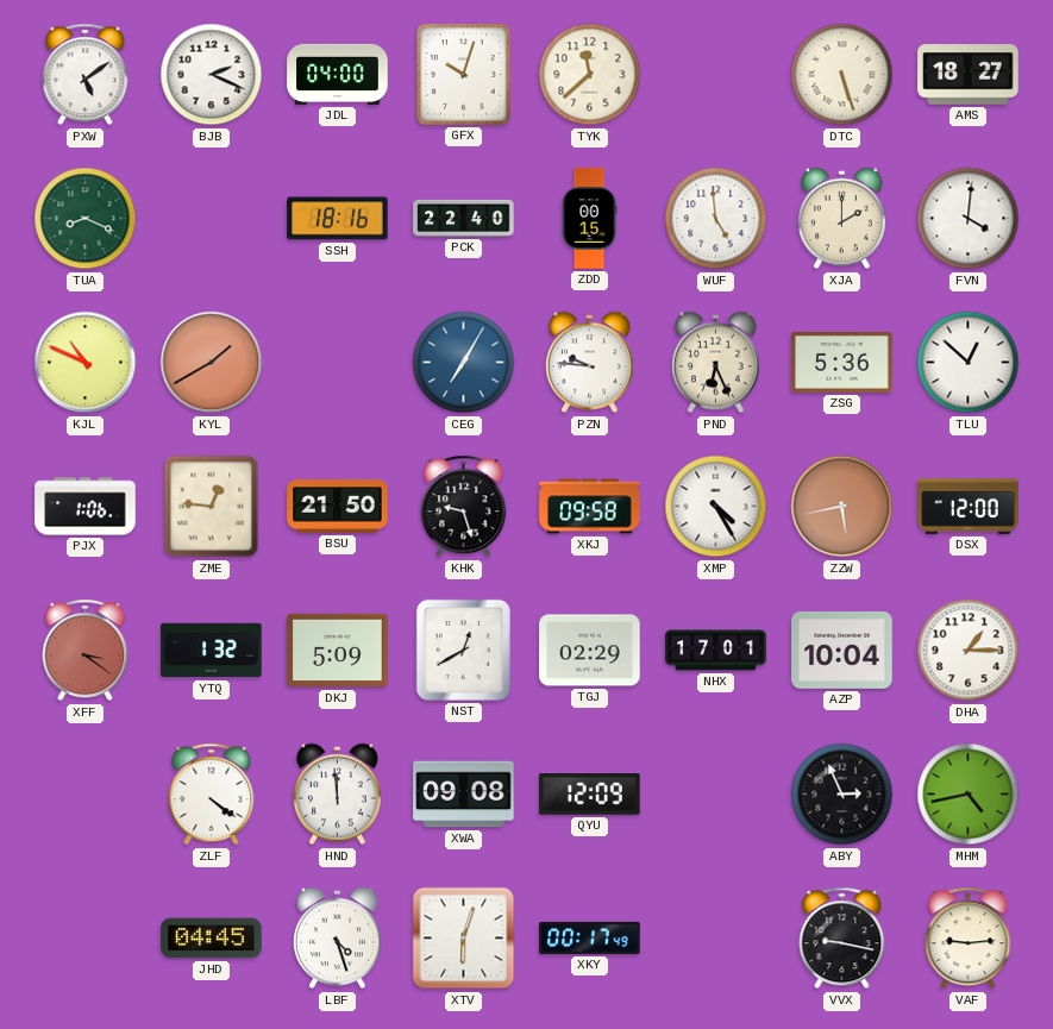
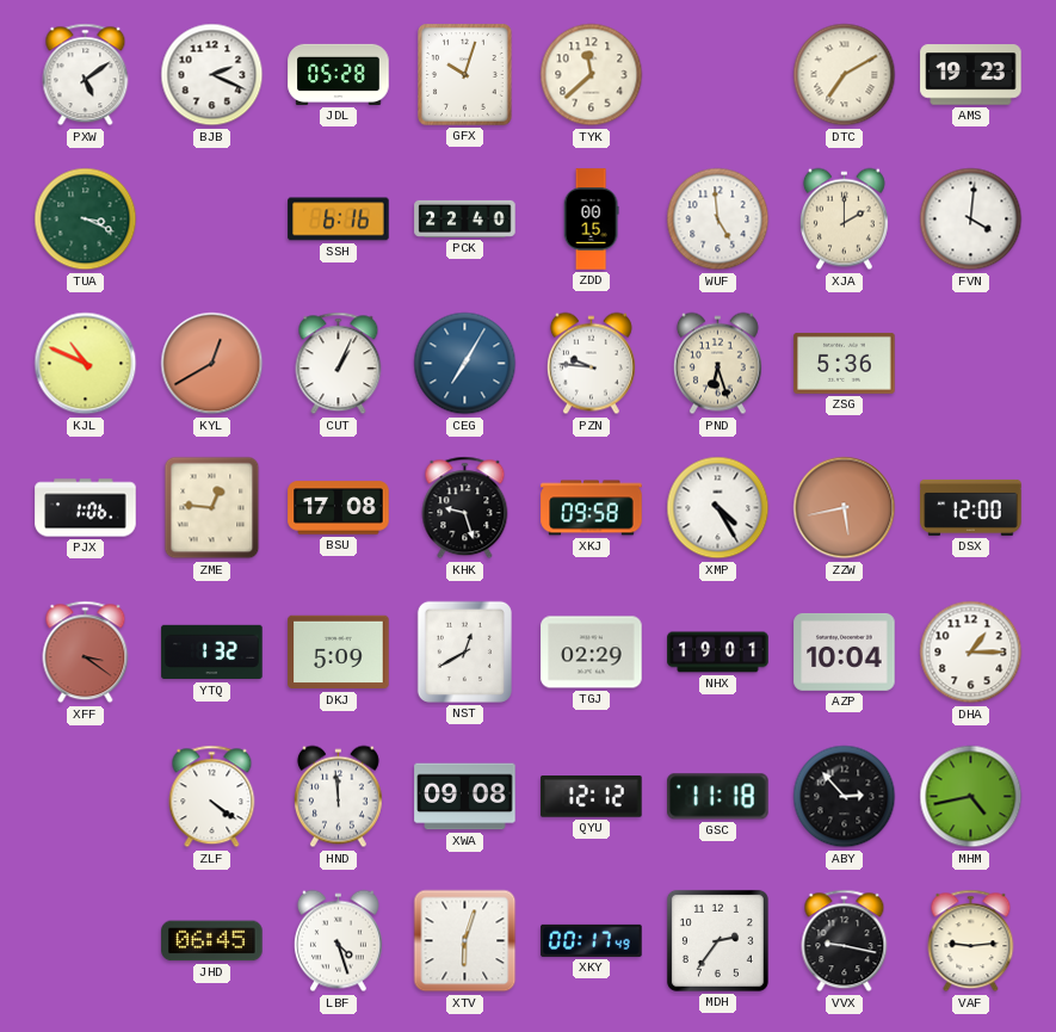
JDL: 04:00 -> 05:28
DTC: 5:27 -> 7:10
AMS: 18:27 -> 19:23
TUA: 8:19 -> 3:19
SSH: 18:16 -> 6:16
KYL: 1:40 -> 12:40
CUT: none -> 1:04
PND: 6:26 -> 6:27
TLU: 12:52 -> none
BSU: 21:50 -> 17:08
NHX: 17:01 -> 19:01
QYU: 12:09 -> 12:12
GSC: none -> 11:18
ABY: 2:56 -> 2:53
JHD: 04:45 -> 06:45
MDH: none -> 2:36
